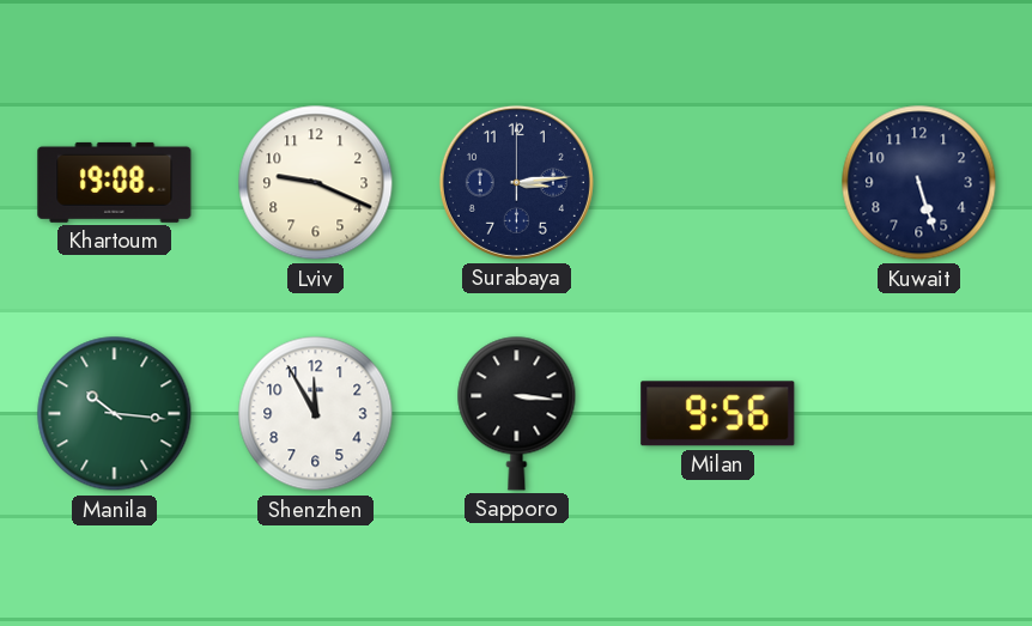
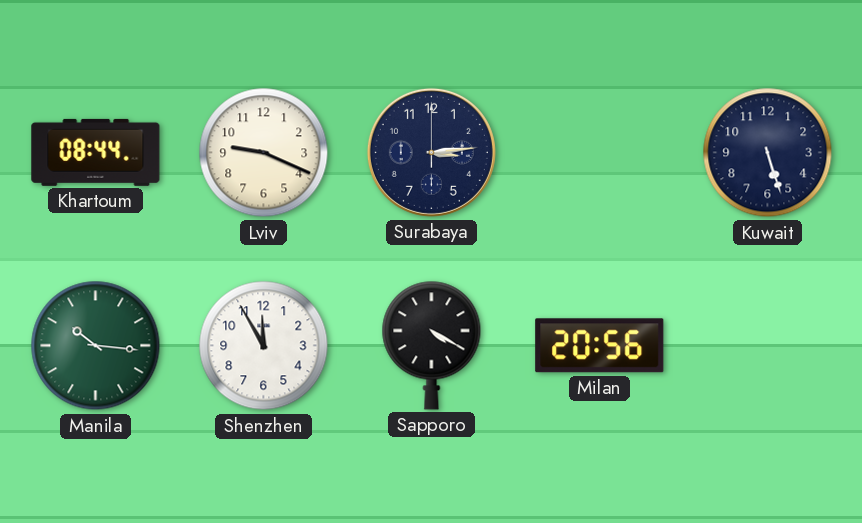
Khartoum: 19:08 -> 08:44
Sapporo: 3:16 -> 4:20
Milan: 9:56 -> 20:56
